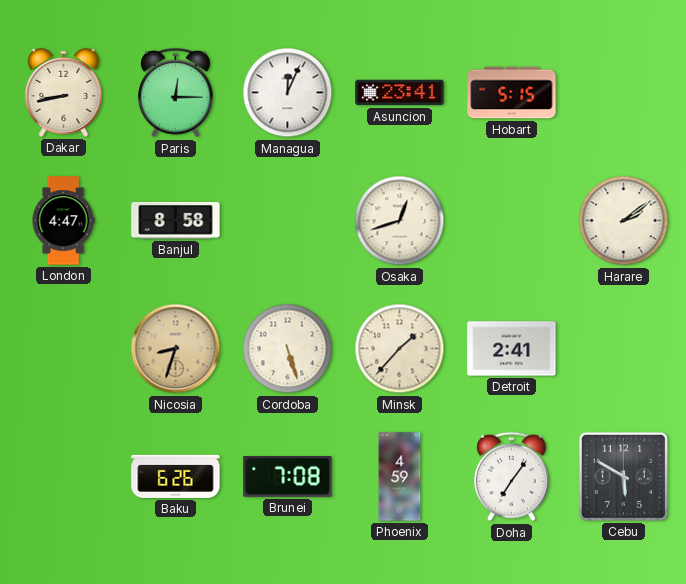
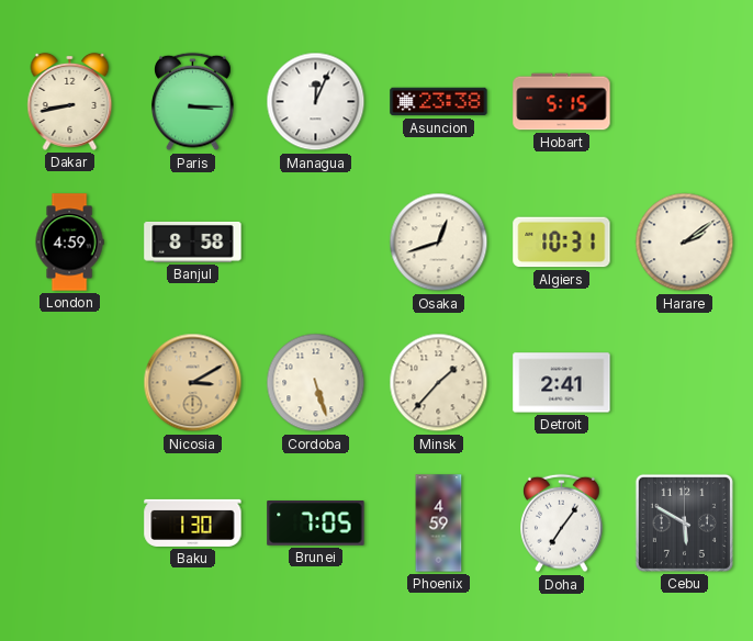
Paris: 12:15 -> 3:15
Asuncion: 23:41 -> 23:38
London: 4:47 -> 4:59
Algiers: none -> 10:31
Nicosia: 8:33 -> 3:10
Baku: 6:26 -> 1:30
Brunei: 7:08 -> 7:05
